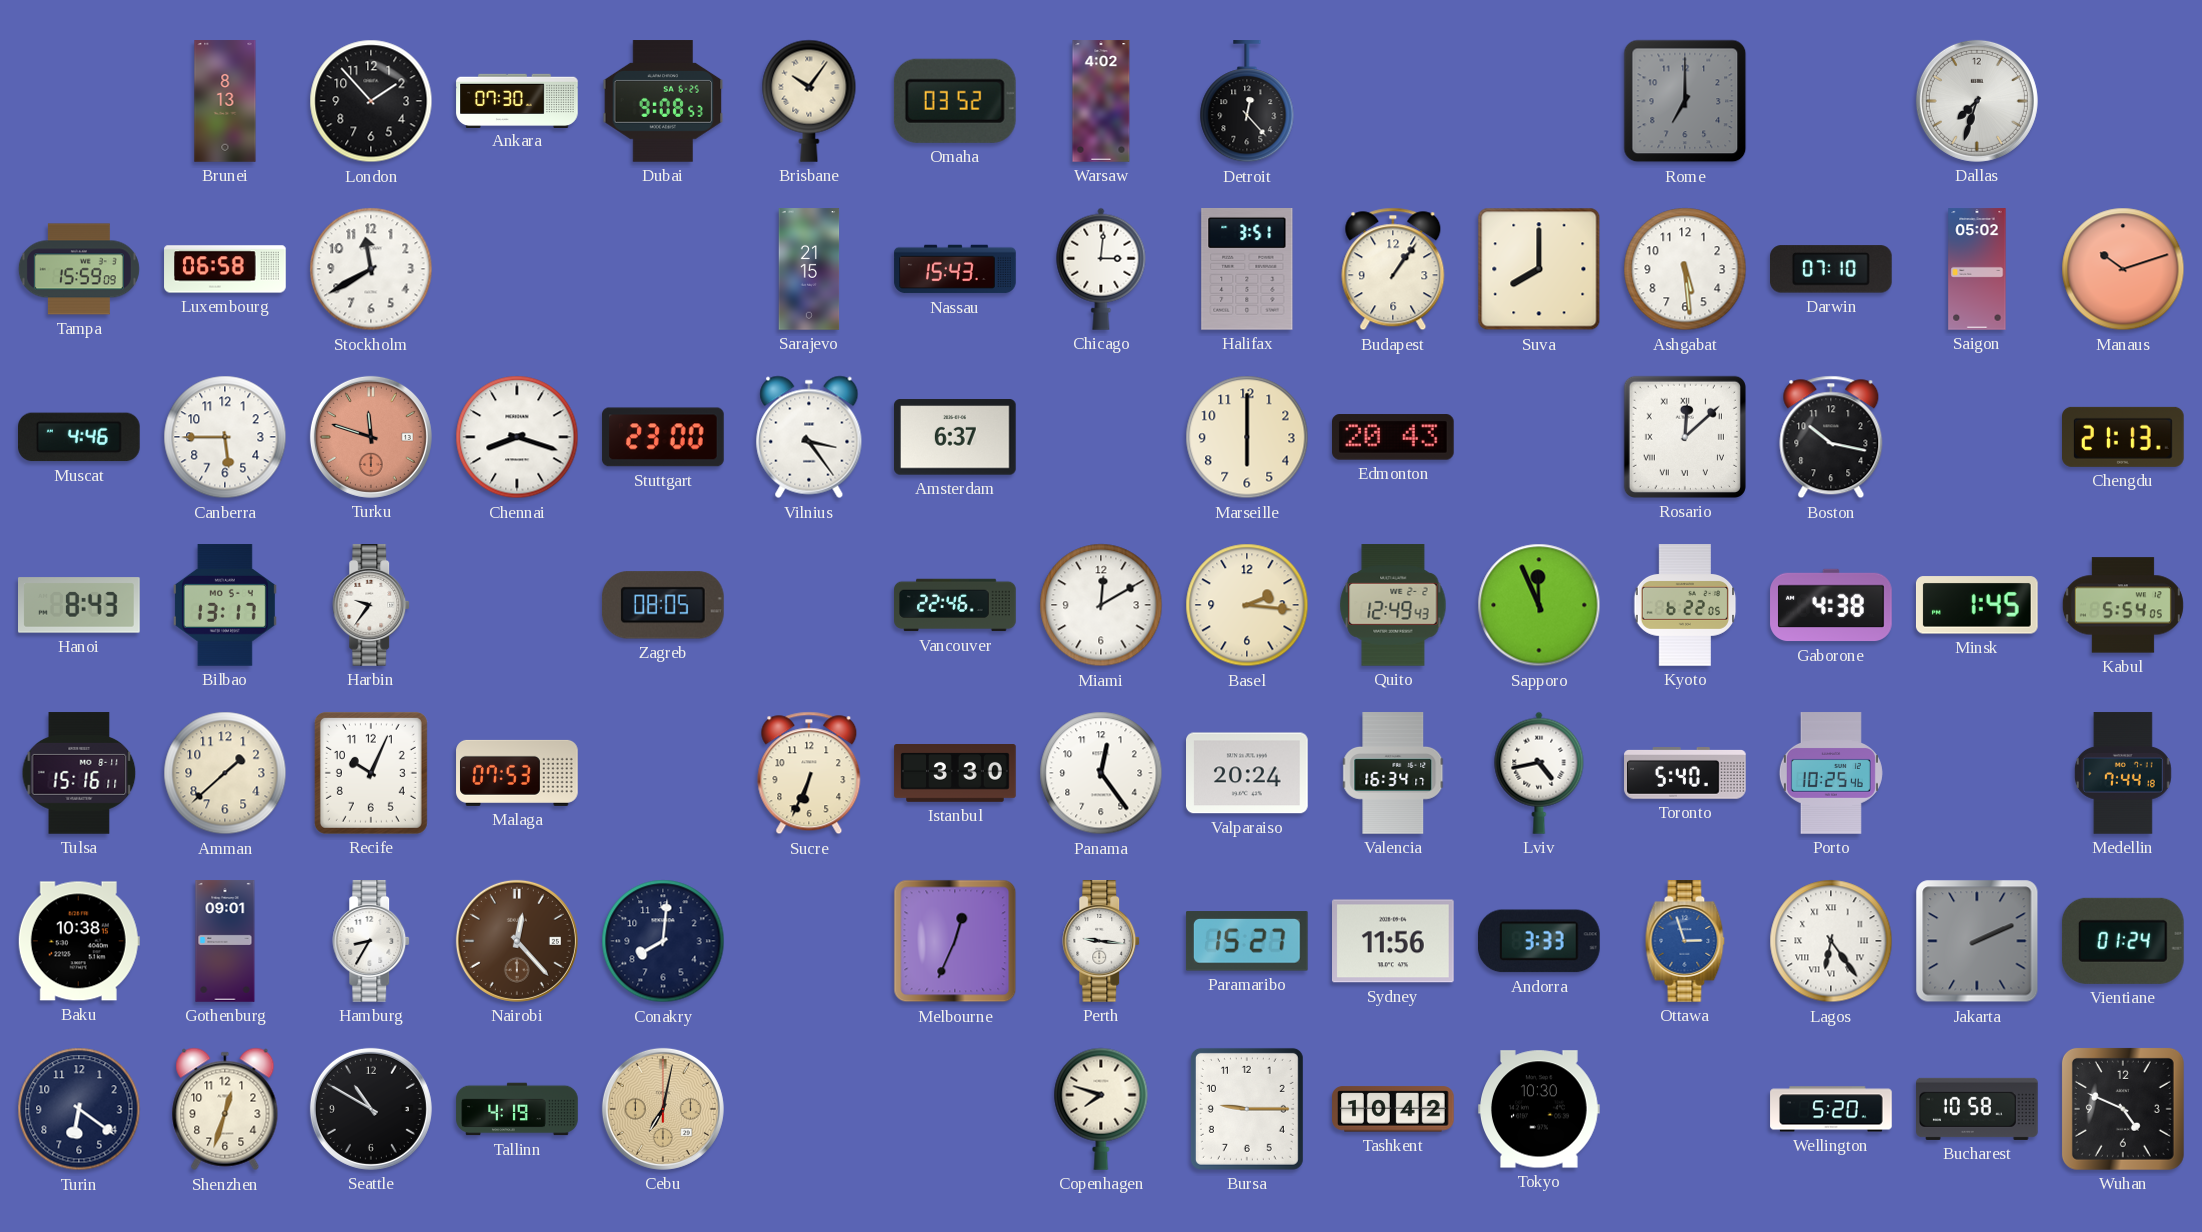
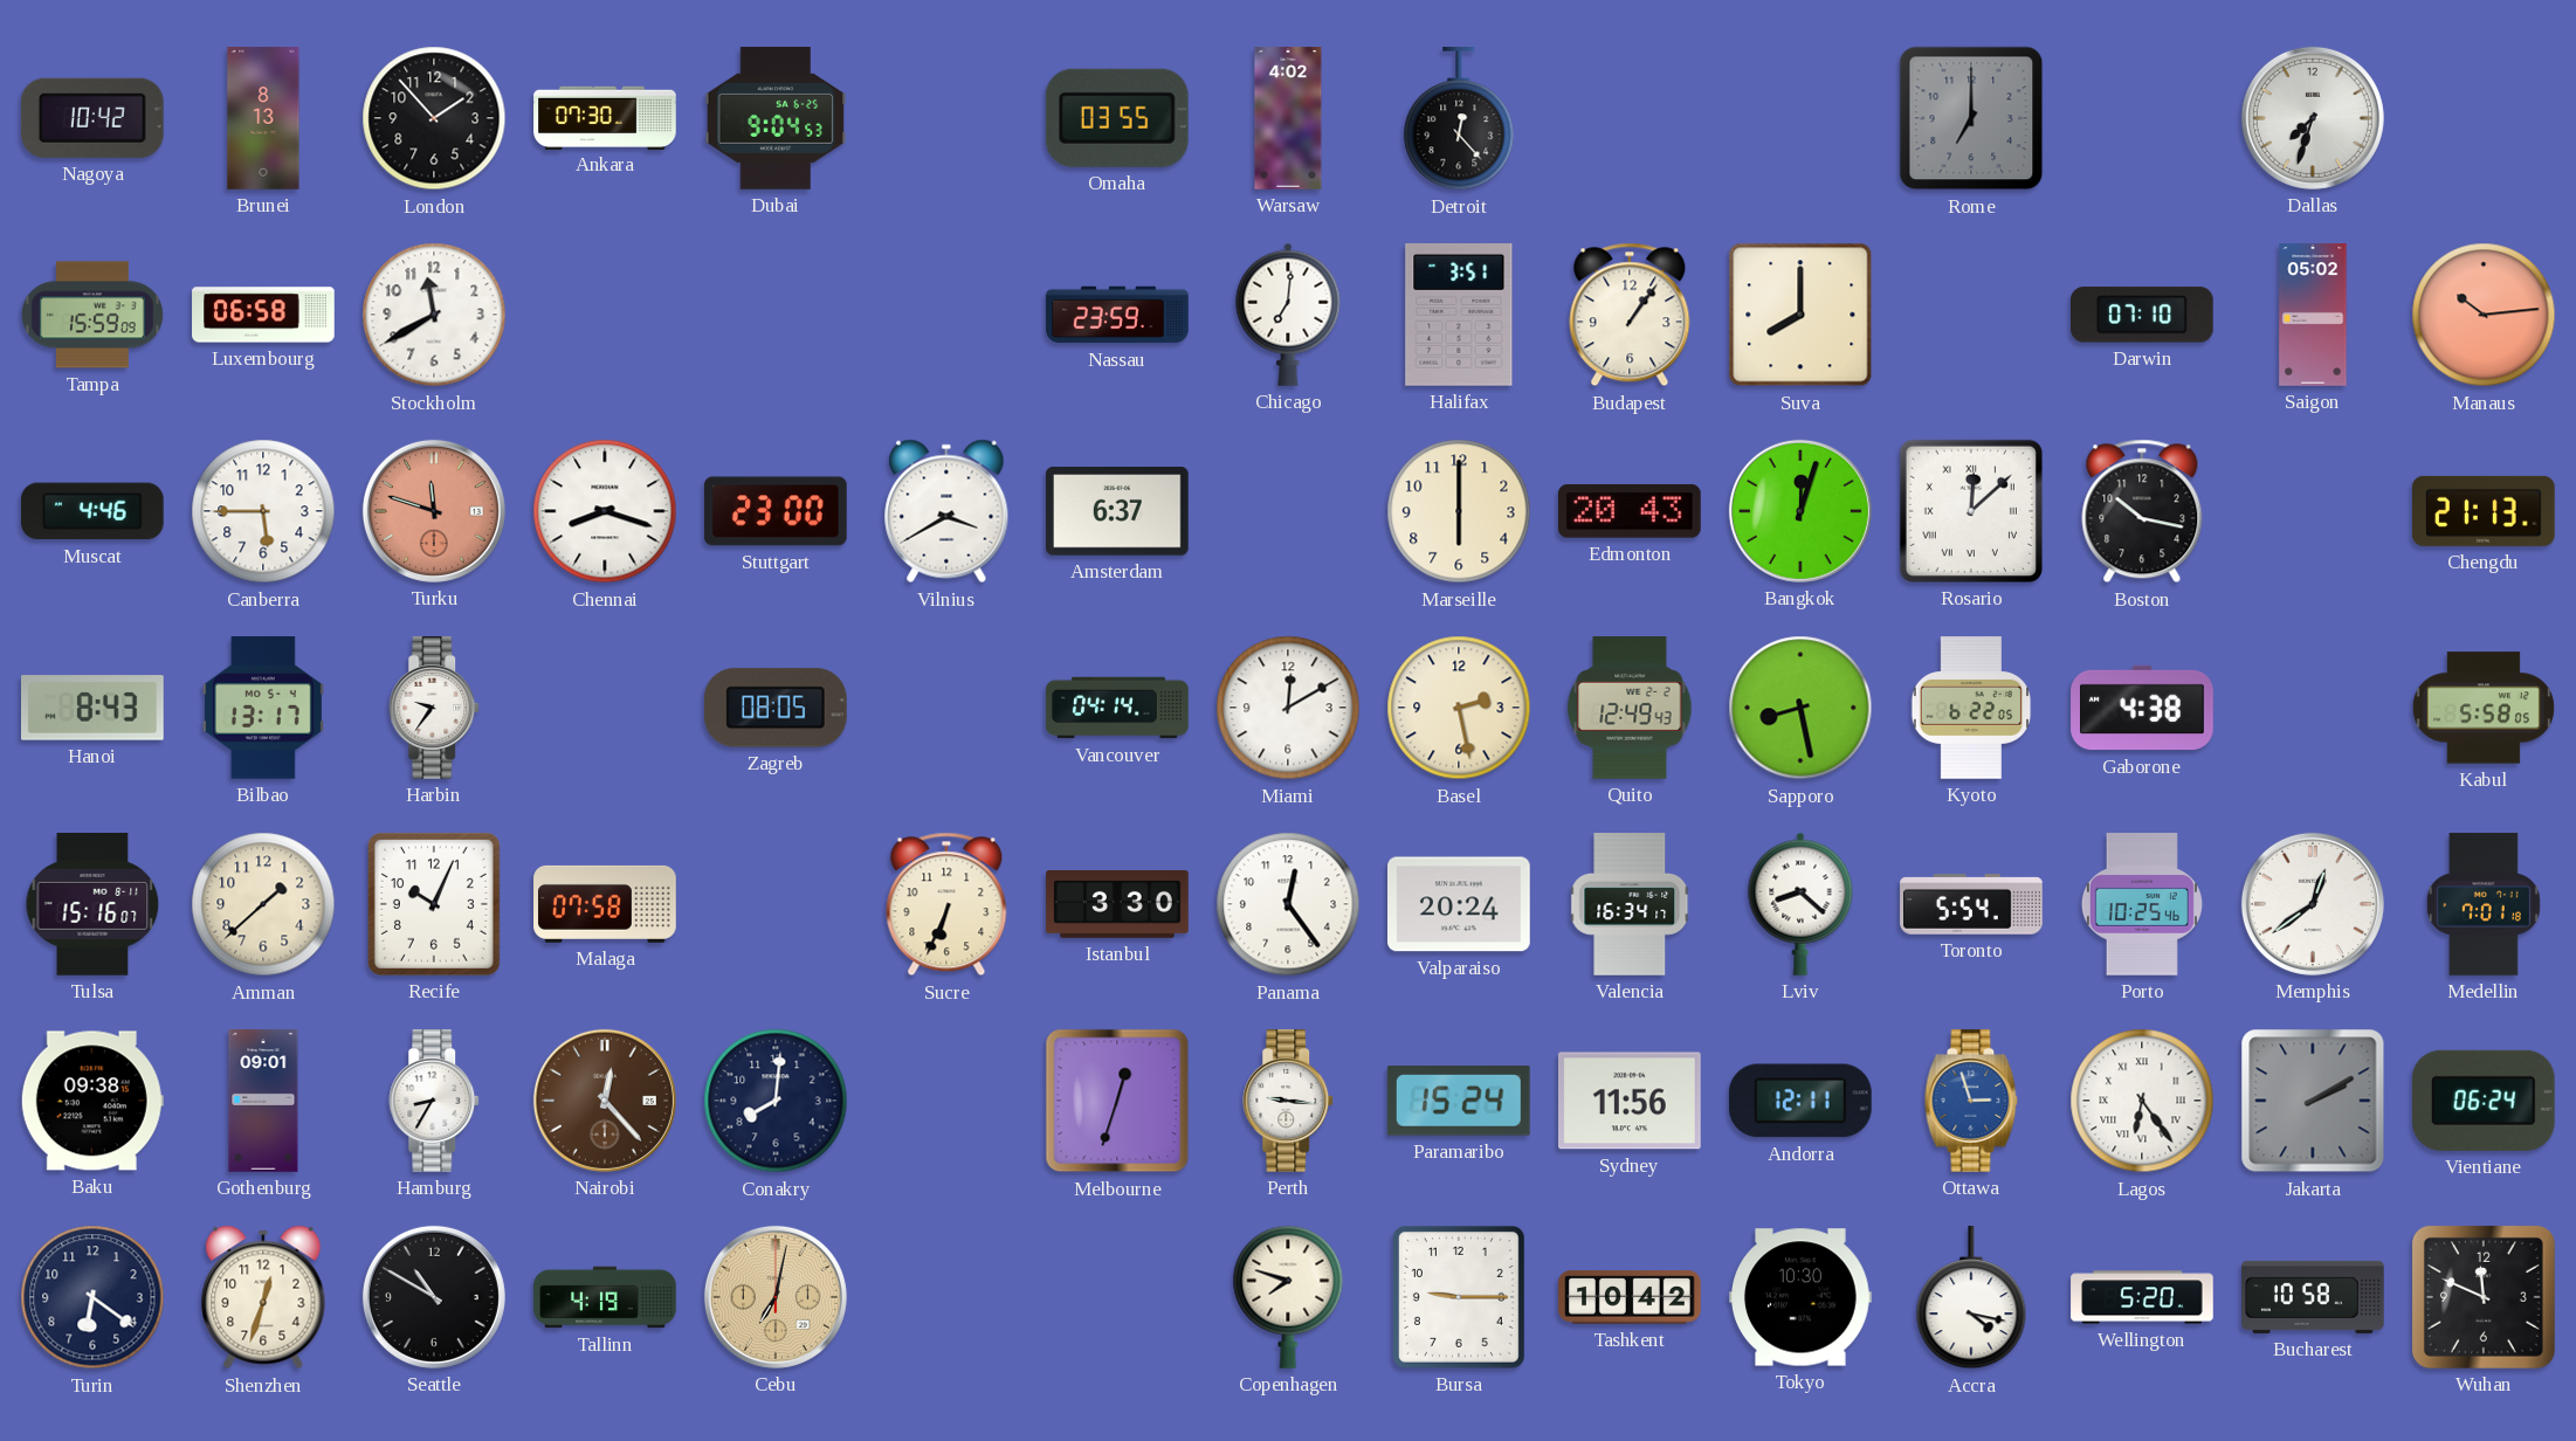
Nagoya: none -> 10:42
Dubai: 9:08 -> 9:04
Brisbane: 10:06 -> none
Omaha: 03:52 -> 03:55
Sarajevo: 21:15 -> none
Nassau: 15:43 -> 23:59
Chicago: 3:01 -> 7:01
Ashgabat: 5:29 -> none
Manaus: 10:12 -> 10:14
Vilnius: 3:24 -> 3:40
Bangkok: none -> 12:03
Vancouver: 22:46 -> 04:14
Basel: 2:16 -> 2:28
Sapporo: 11:56 -> 8:28
Minsk: 1:45 -> none
Kabul: 5:54 -> 5:58
Tulsa: 15:16:11 -> 15:16:07
Malaga: 07:53 -> 07:58
Lviv: 4:43 -> 8:22
Toronto: 5:40 -> 5:54
Memphis: none -> 12:39
Medellin: 7:44 -> 7:01
Baku: 10:38 -> 09:38
Melbourne: 12:34 -> 12:33
Paramaribo: 15:27 -> 15:24
Andorra: 3:33 -> 12:11
Jakarta: 2:11 -> 2:10
Vientiane: 01:24 -> 06:24
Accra: none -> 4:17
Wuhan: 4:49 -> 11:49
